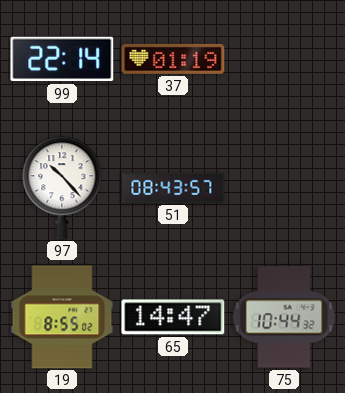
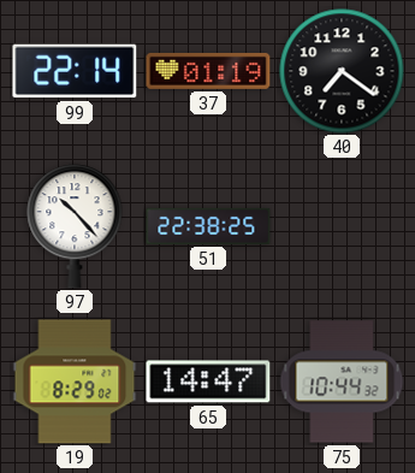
40: none -> 7:21
51: 08:43 -> 22:38
19: 8:55 -> 8:29
